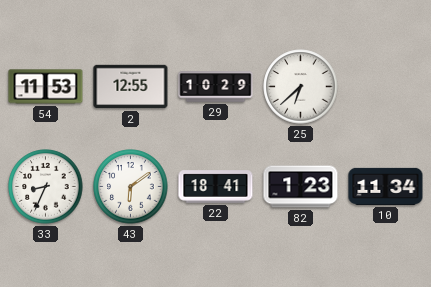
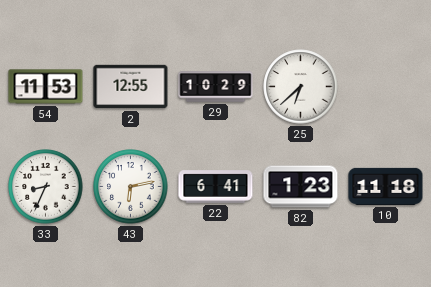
43: 6:09 -> 6:13
22: 18:41 -> 6:41
10: 11:34 -> 11:18
